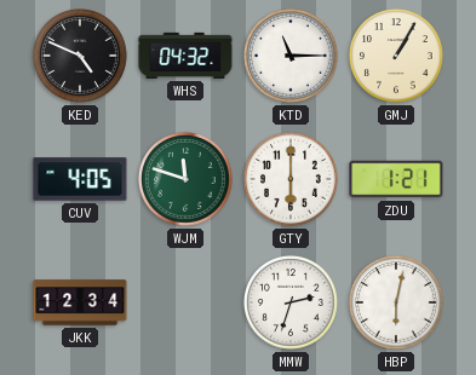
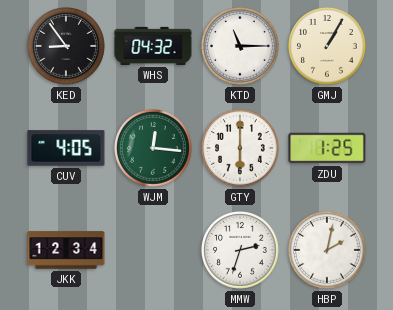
KED: 4:49 -> 8:54
WJM: 11:48 -> 12:16
ZDU: 1:21 -> 1:25
HBP: 6:02 -> 2:02
